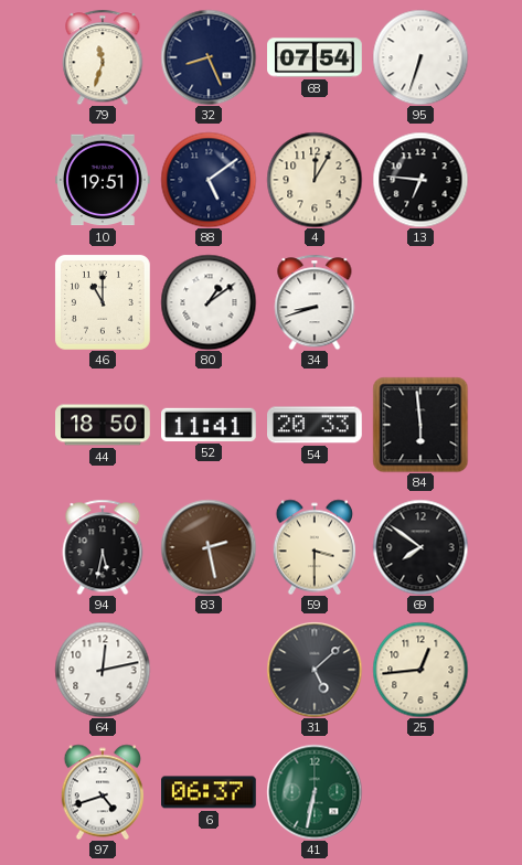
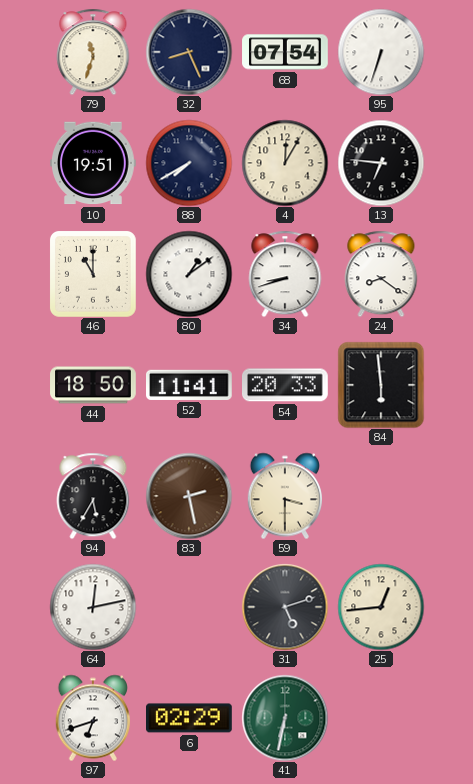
88: 5:09 -> 7:40
24: none -> 8:21
94: 5:32 -> 5:35
69: 7:51 -> none
31: 5:08 -> 5:12
97: 4:42 -> 6:42
6: 06:37 -> 02:29
